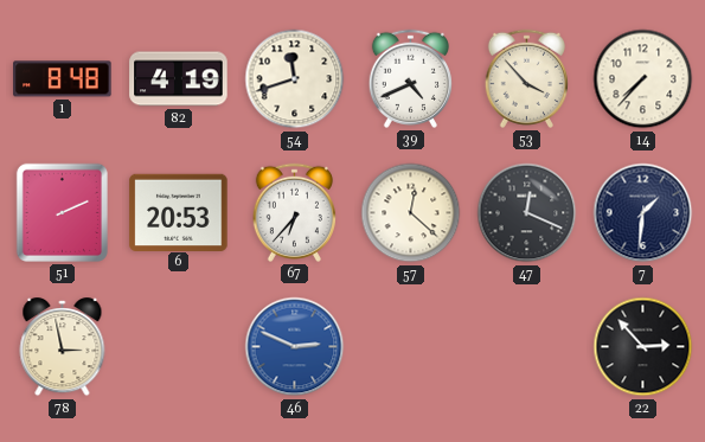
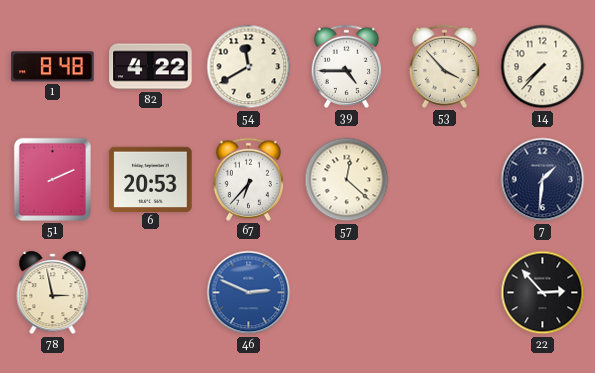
82: 4:19 -> 4:22
54: 11:42 -> 11:40
39: 4:41 -> 4:45
47: 12:19 -> none
